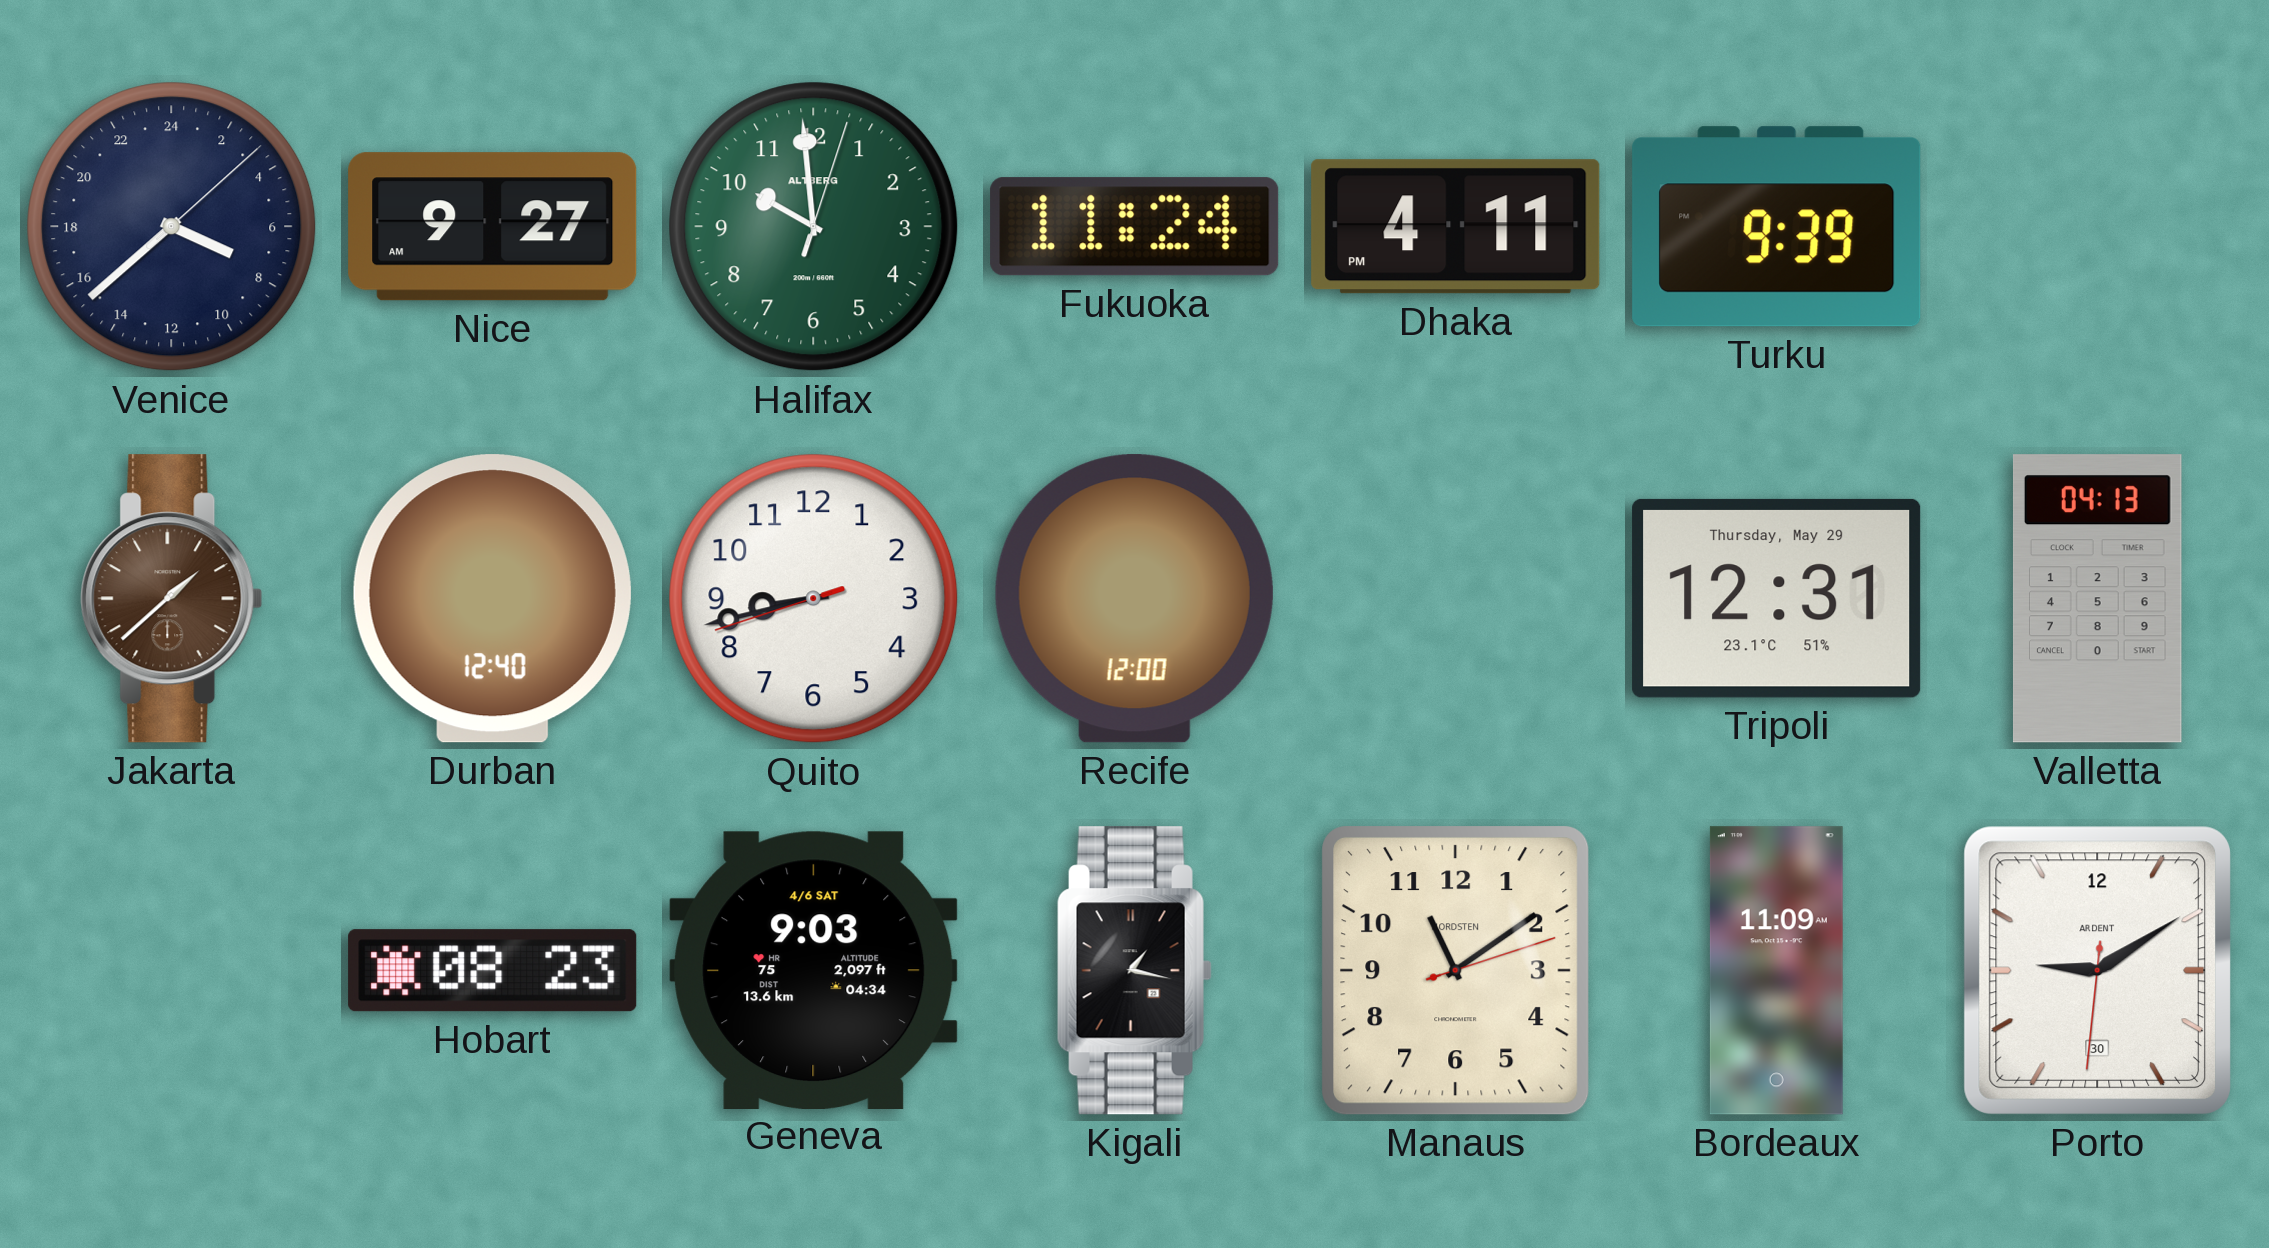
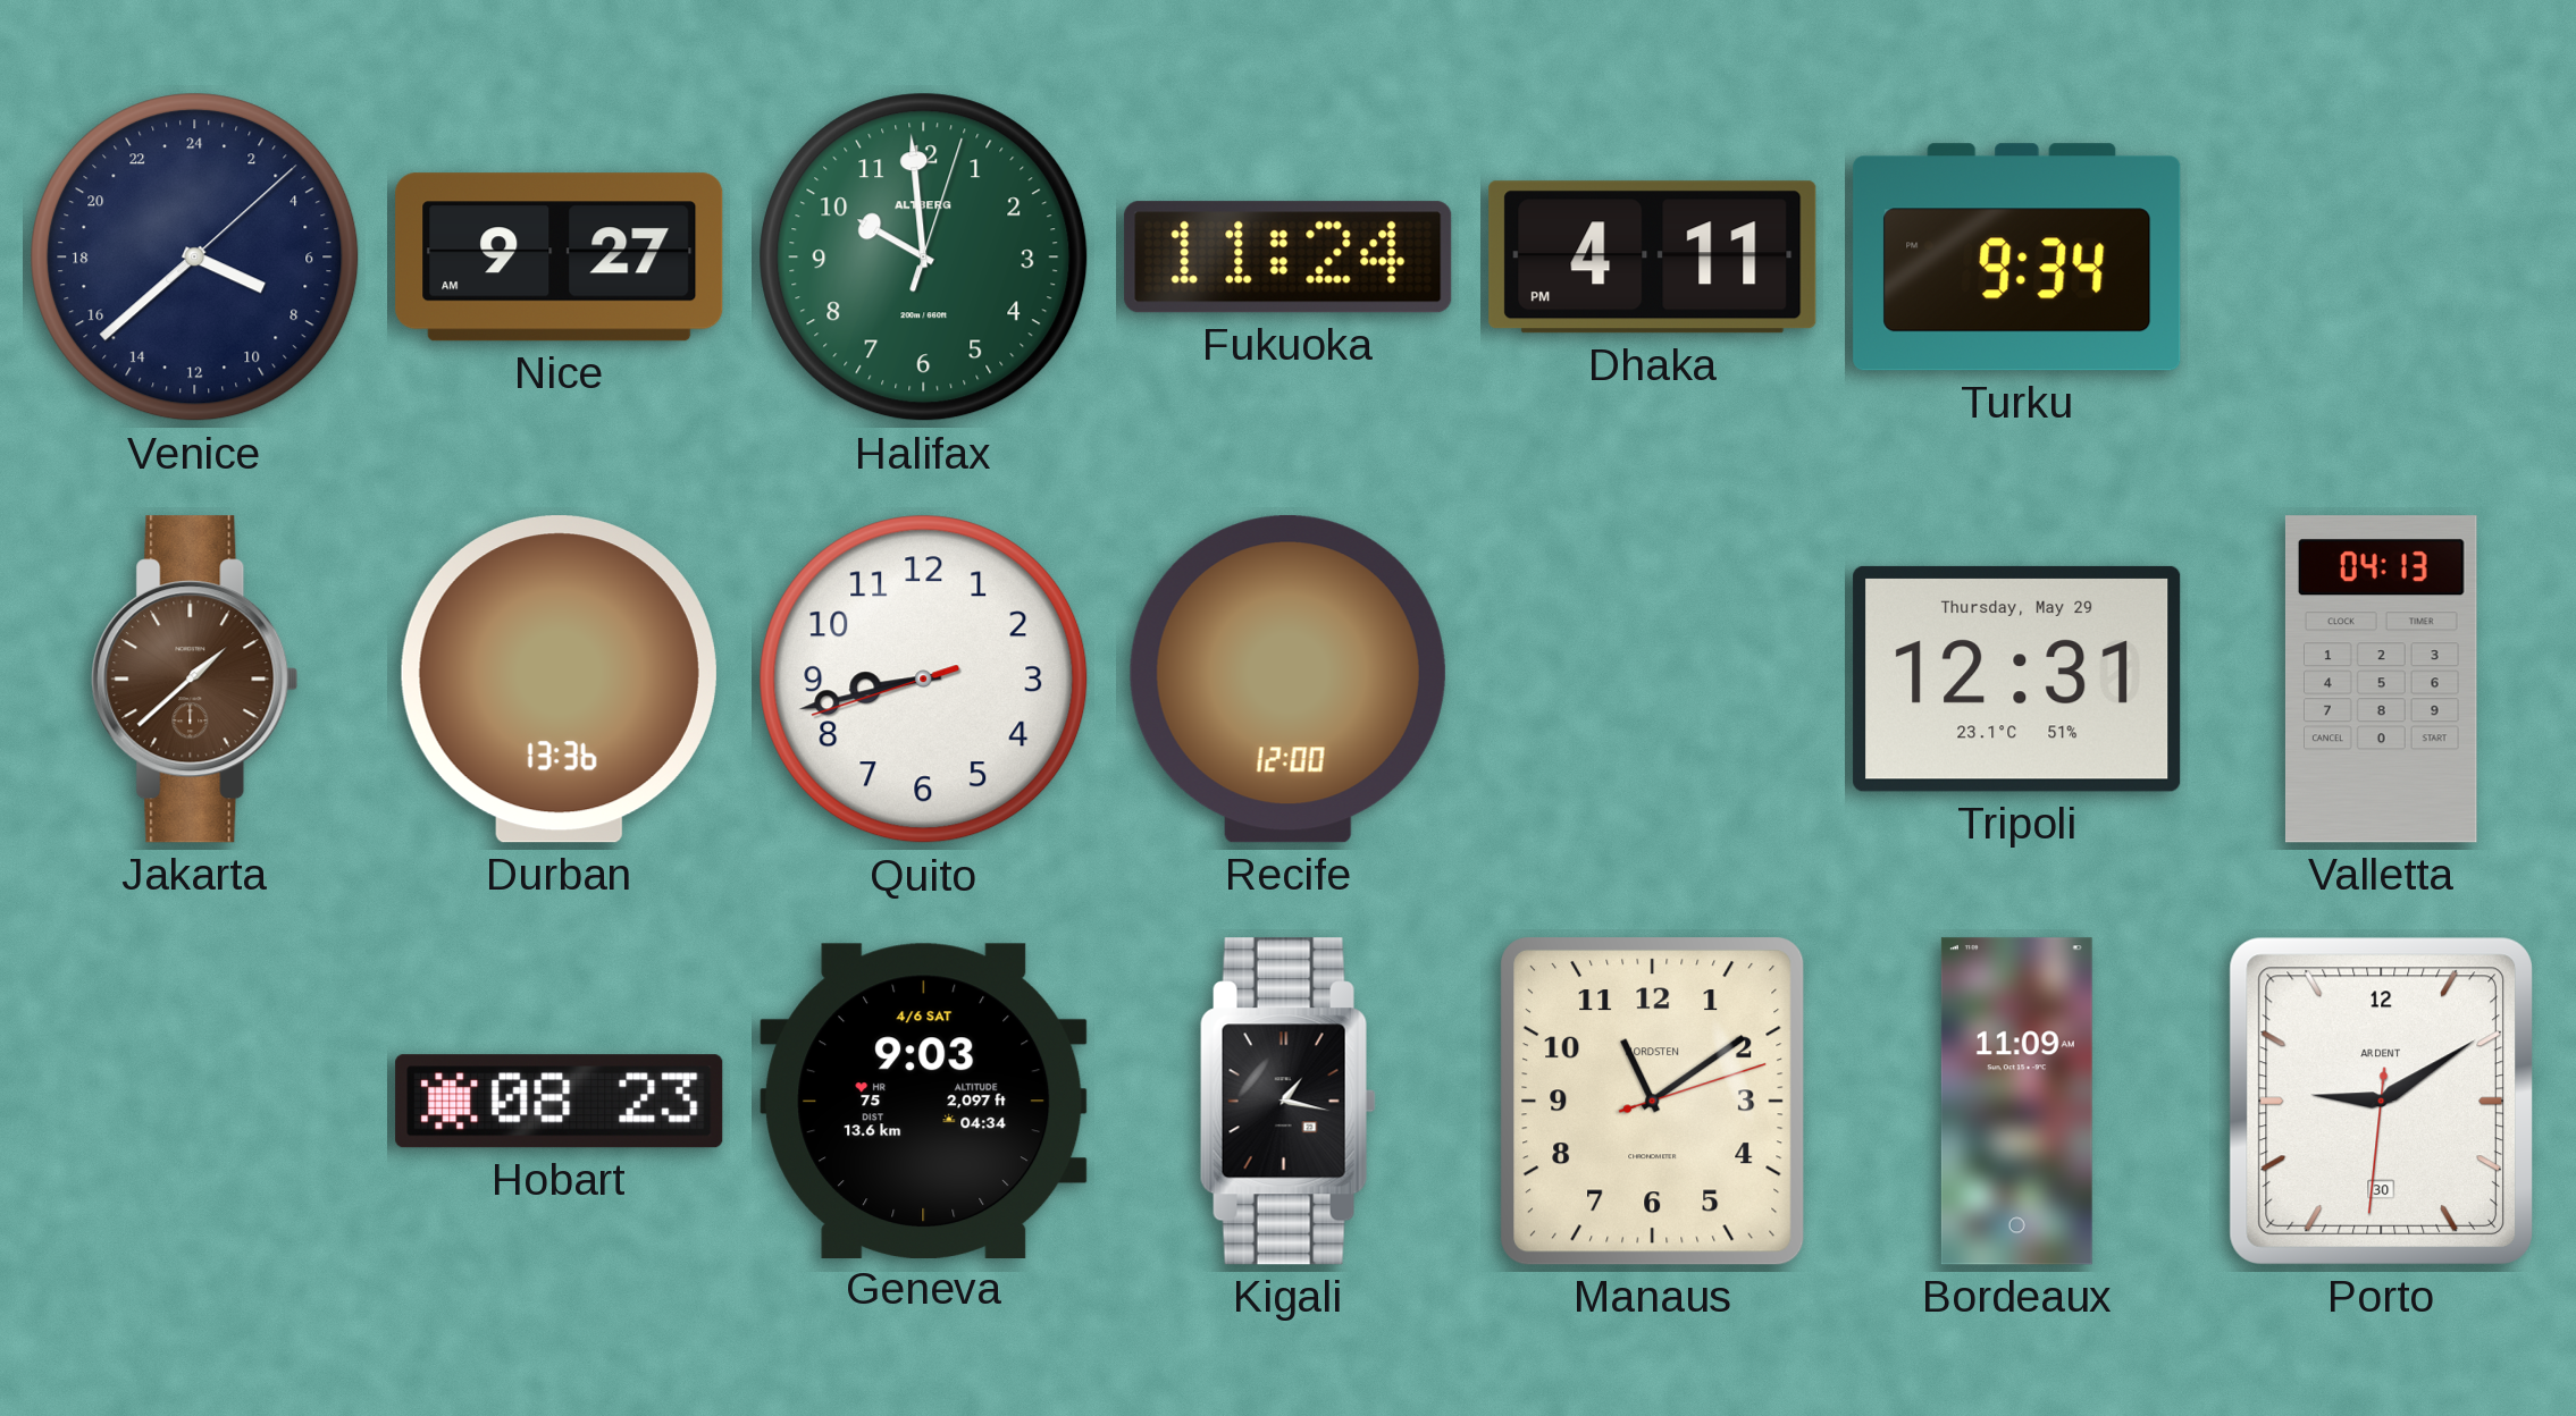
Turku: 9:39 -> 9:34
Durban: 12:40 -> 13:36
